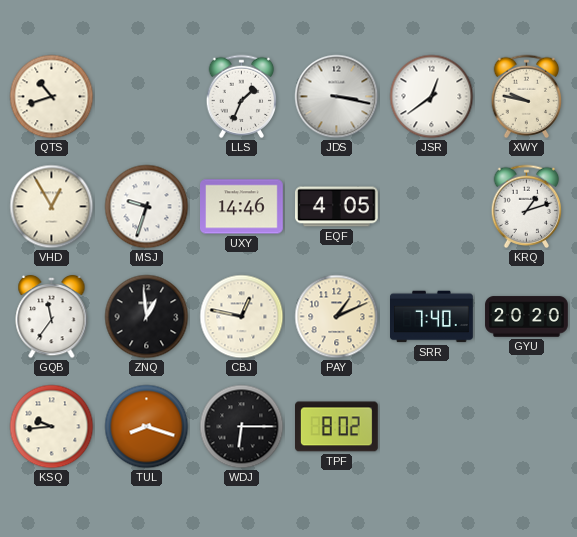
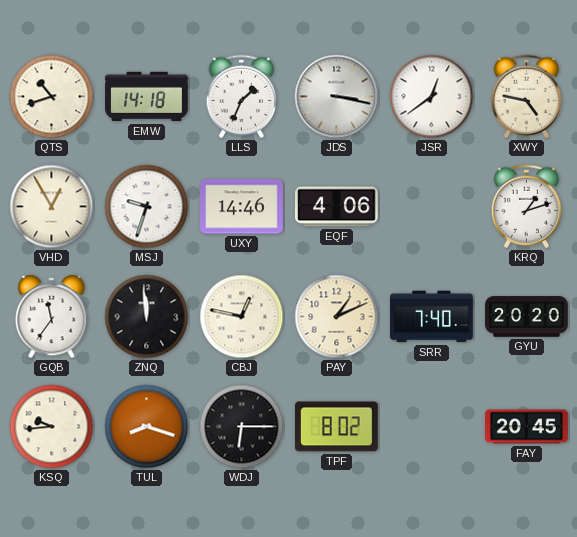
EMW: none -> 14:18
XWY: 9:47 -> 4:47
EQF: 4:05 -> 4:06
ZNQ: 12:59 -> 11:59
FAY: none -> 20:45
